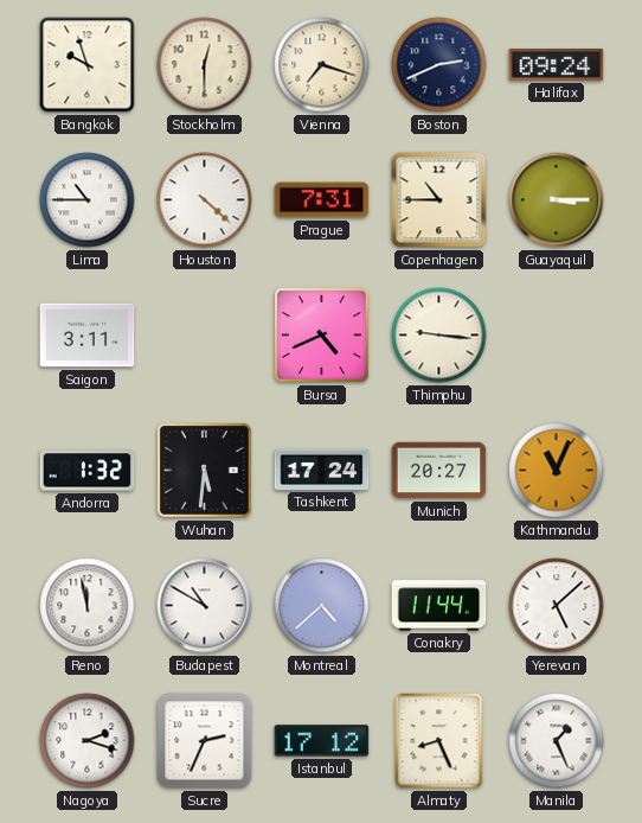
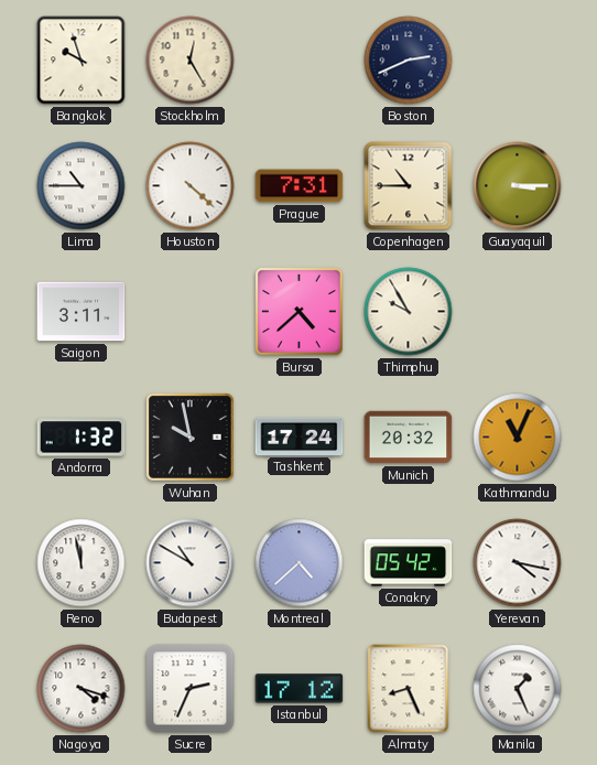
Stockholm: 12:30 -> 12:25
Vienna: 7:18 -> none
Halifax: 09:24 -> none
Bursa: 4:41 -> 4:38
Thimphu: 9:16 -> 9:55
Wuhan: 5:31 -> 9:58
Munich: 20:27 -> 20:32
Conakry: 11:44 -> 05:42
Yerevan: 5:08 -> 4:17
Nagoya: 2:18 -> 4:18
